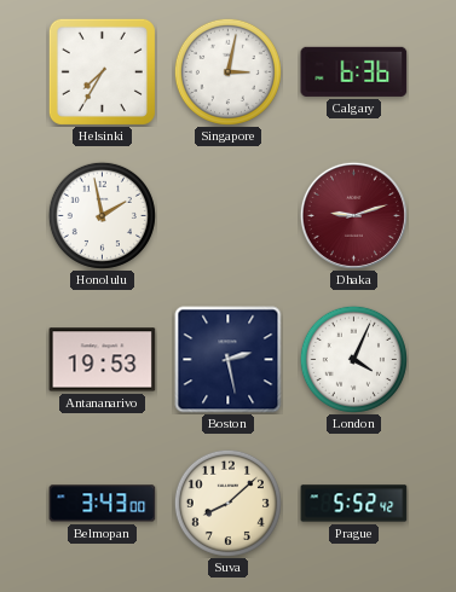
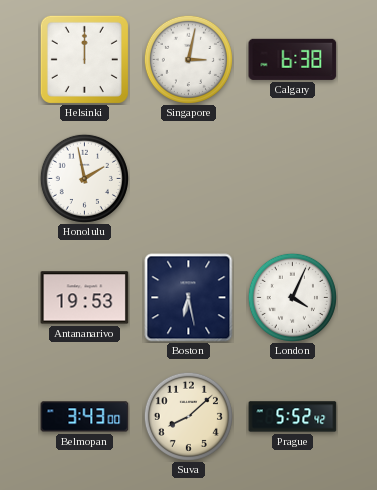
Helsinki: 7:35 -> 12:00
Calgary: 6:36 -> 6:38
Dhaka: 9:12 -> none
Boston: 2:28 -> 6:28
